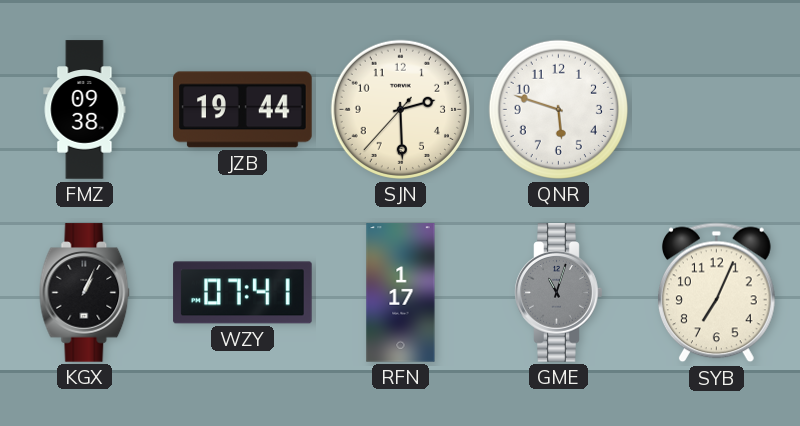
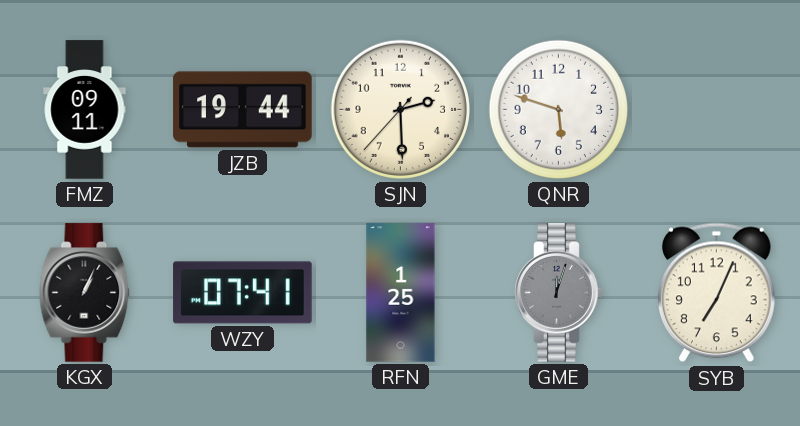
FMZ: 09:38 -> 09:11
RFN: 1:17 -> 1:25
GME: 11:03 -> 12:03
